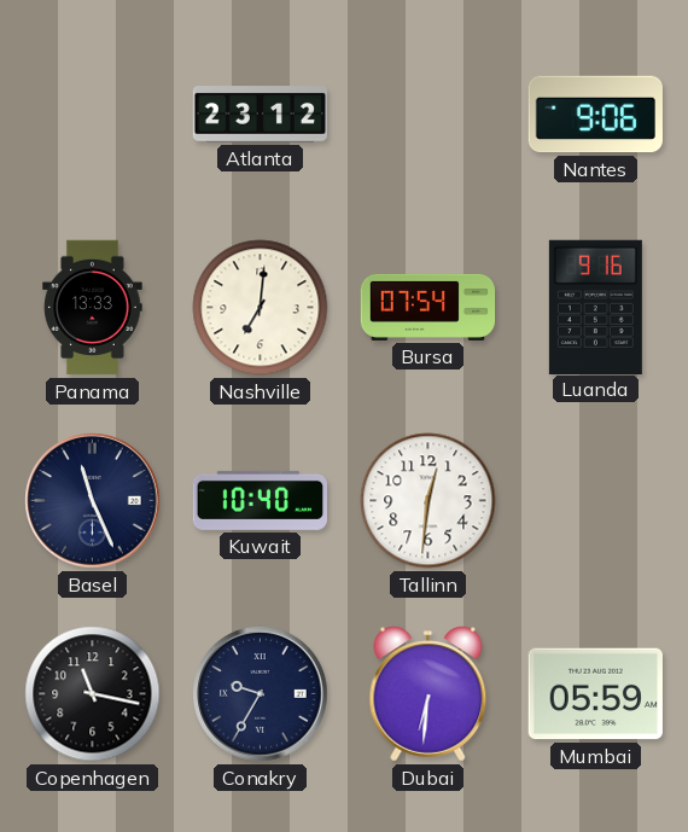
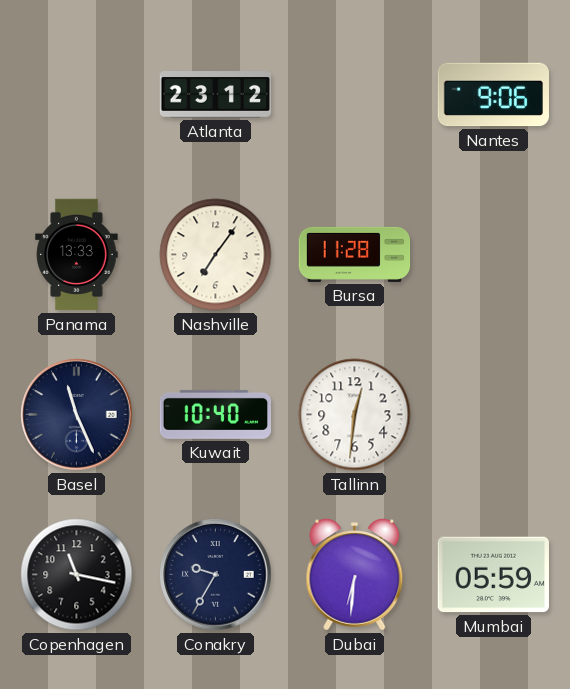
Nashville: 7:01 -> 7:06
Bursa: 07:54 -> 11:28
Luanda: 9:16 -> none
